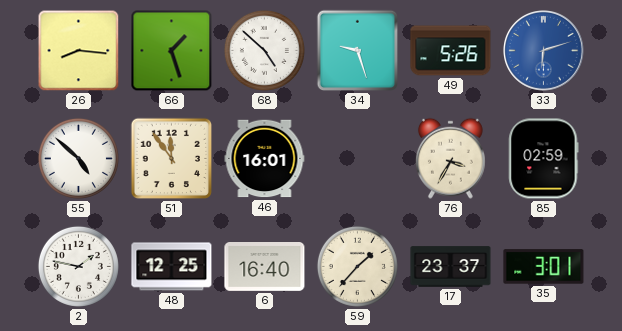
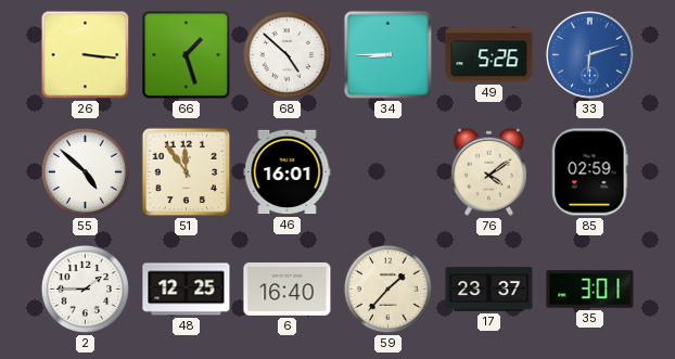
26: 8:16 -> 3:16
34: 9:27 -> 8:45
76: 3:35 -> 4:09
2: 1:47 -> 1:45
